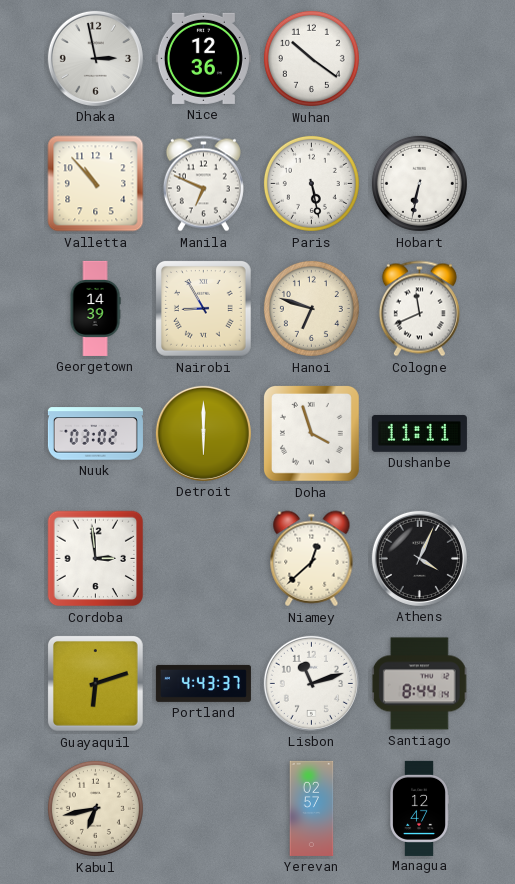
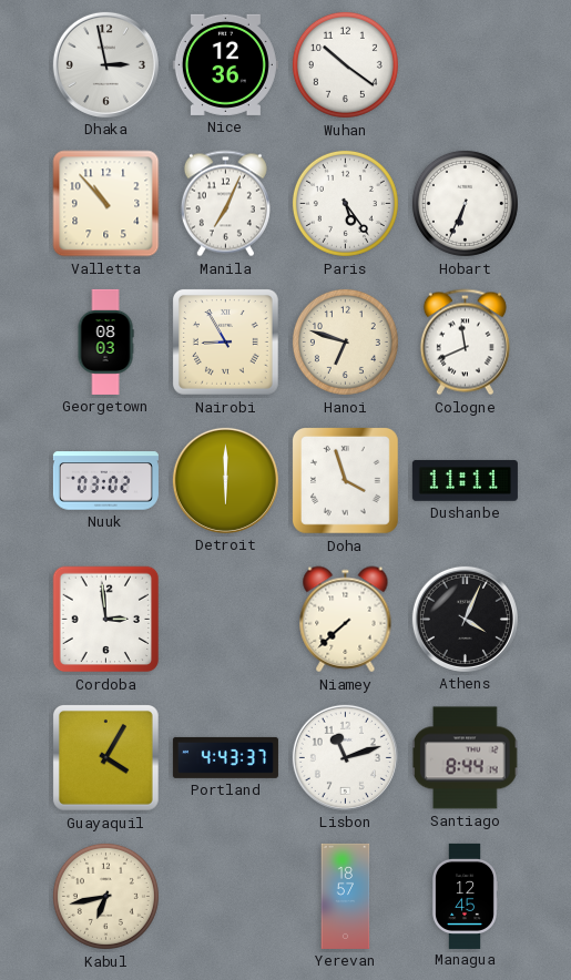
Manila: 6:49 -> 7:04
Paris: 5:28 -> 5:24
Hobart: 6:32 -> 6:34
Georgetown: 14:39 -> 08:03
Niamey: 12:38 -> 7:38
Guayaquil: 6:12 -> 4:05
Yerevan: 02:57 -> 18:57
Managua: 12:47 -> 12:45
